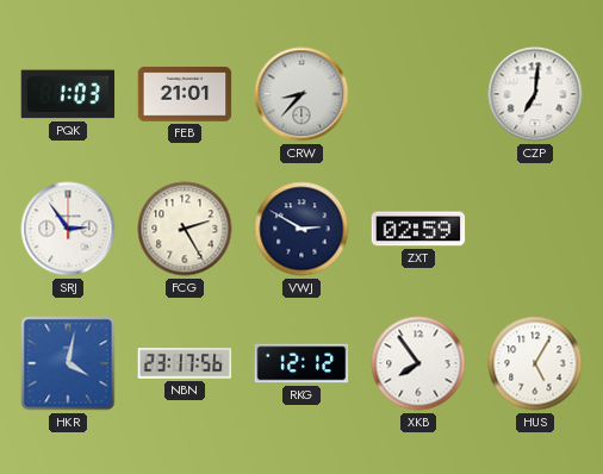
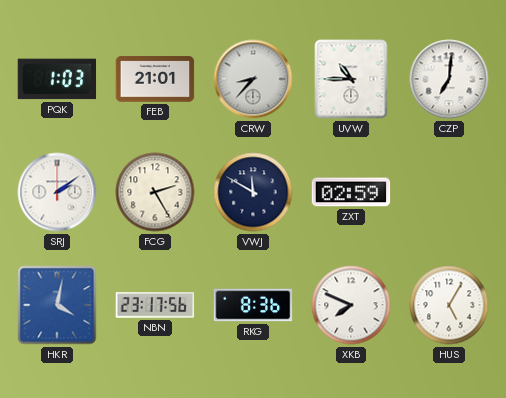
UVW: none -> 10:45
SRJ: 2:54 -> 2:09
VWJ: 2:50 -> 11:50
RKG: 12:12 -> 8:36
XKB: 7:54 -> 7:49
